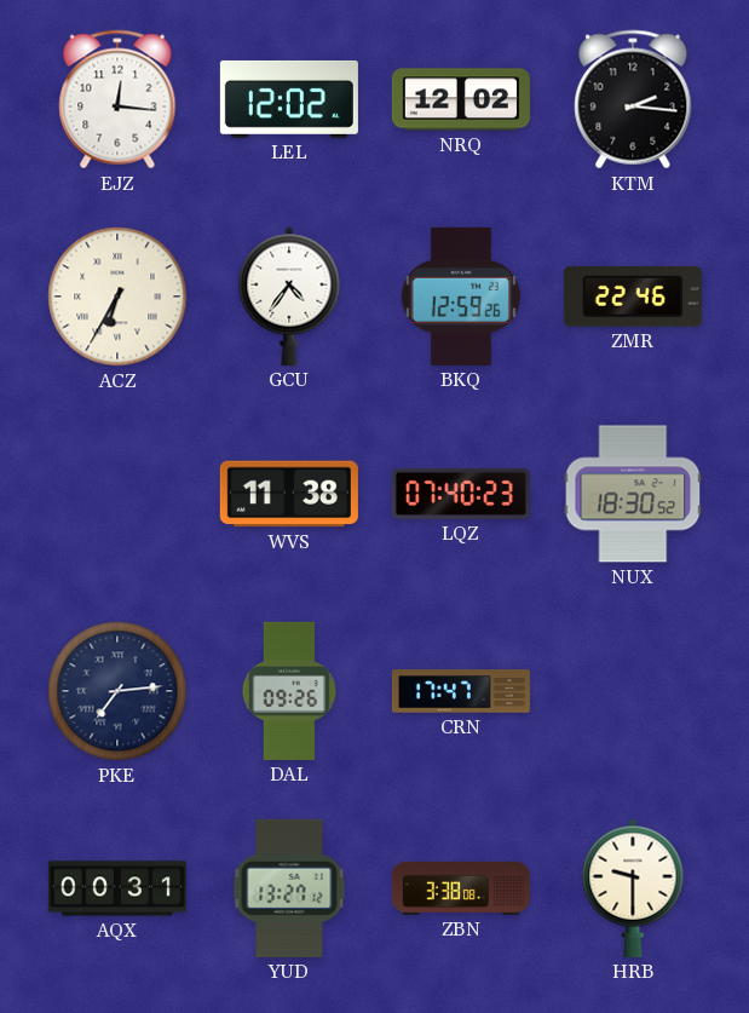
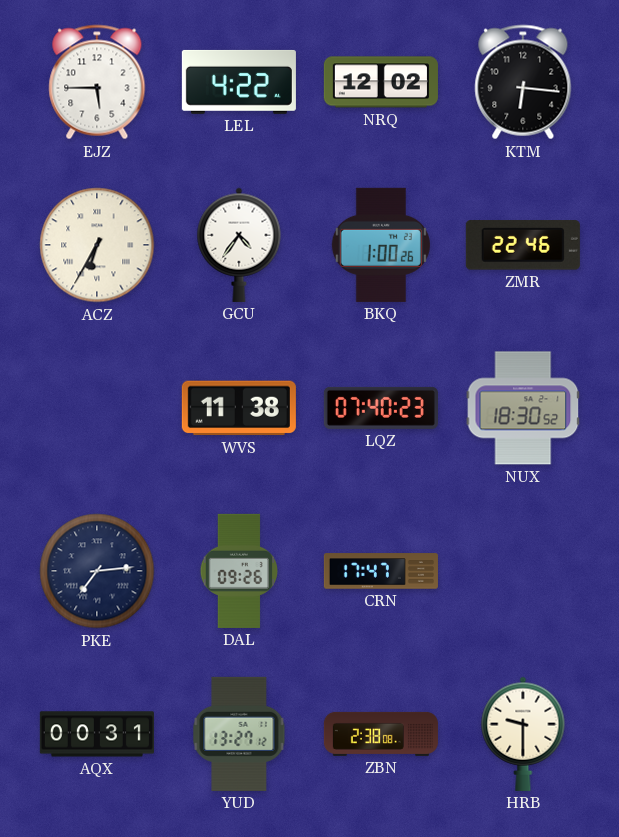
EJZ: 12:16 -> 5:45
LEL: 12:02 -> 4:22
KTM: 2:16 -> 6:16
BKQ: 12:59 -> 1:00
ZBN: 3:38 -> 2:38
